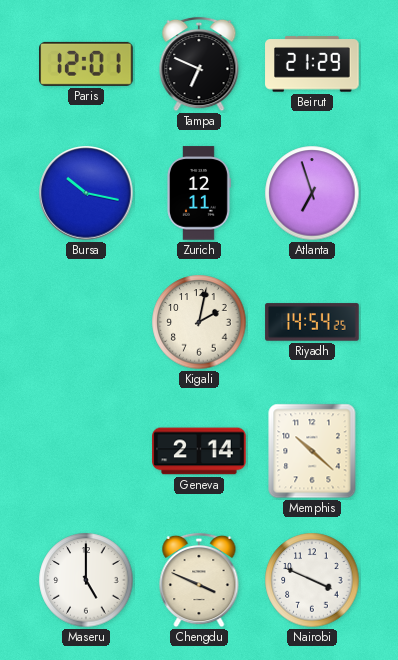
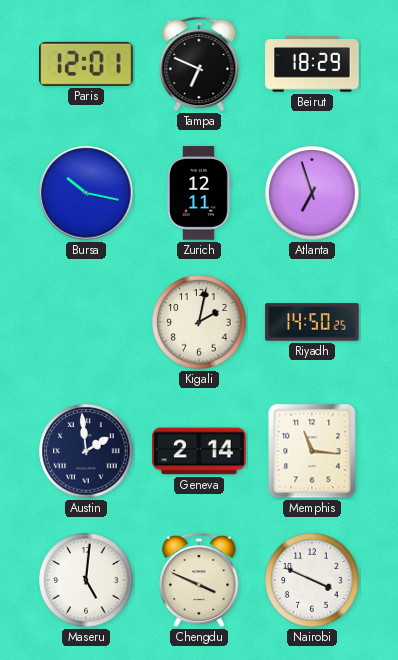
Beirut: 21:29 -> 18:29
Riyadh: 14:54 -> 14:50
Austin: none -> 1:59
Memphis: 10:22 -> 11:16
Maseru: 5:00 -> 5:01
